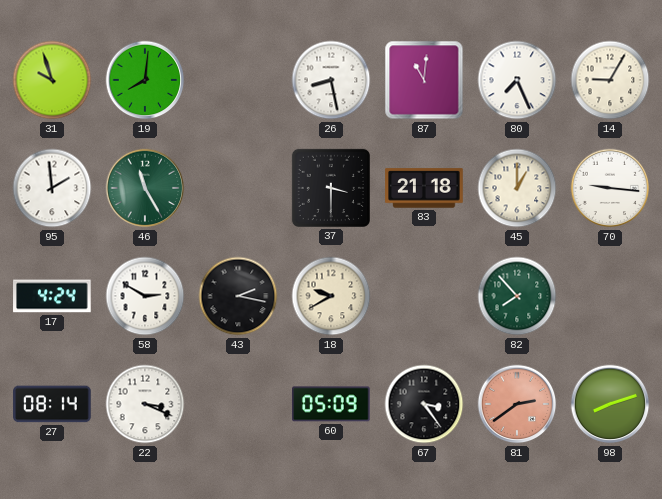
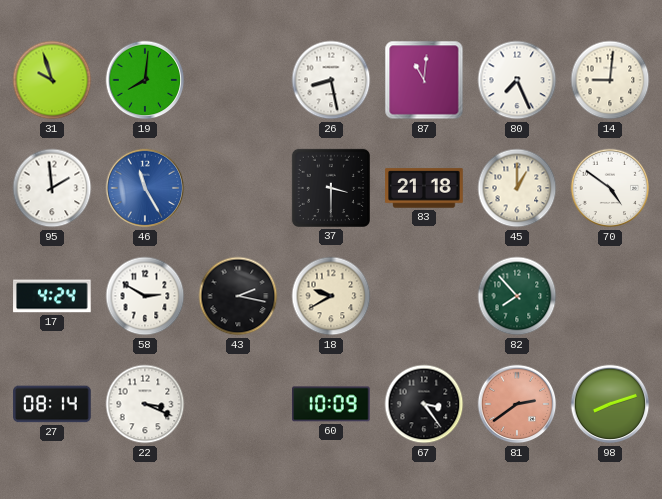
14: 9:05 -> 9:01
46 dial: green -> blue
70: 9:16 -> 4:51
60: 05:09 -> 10:09
